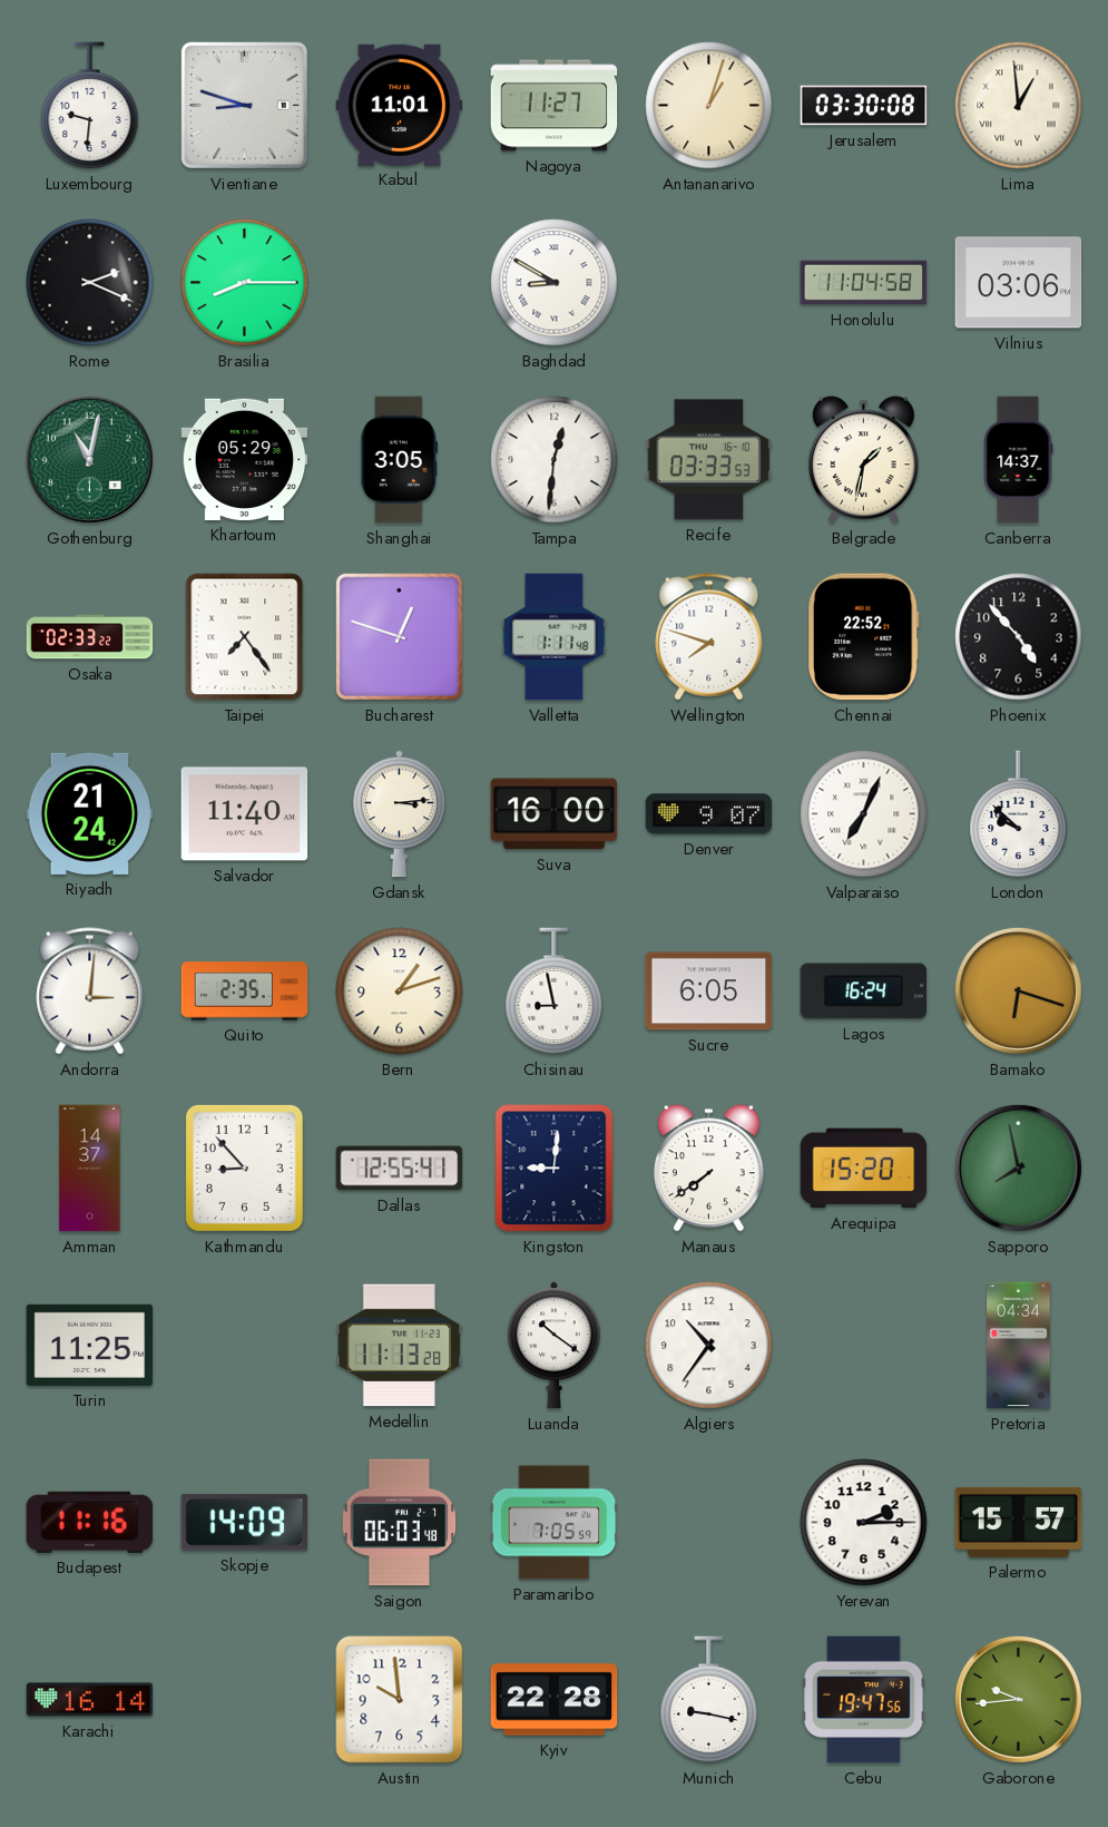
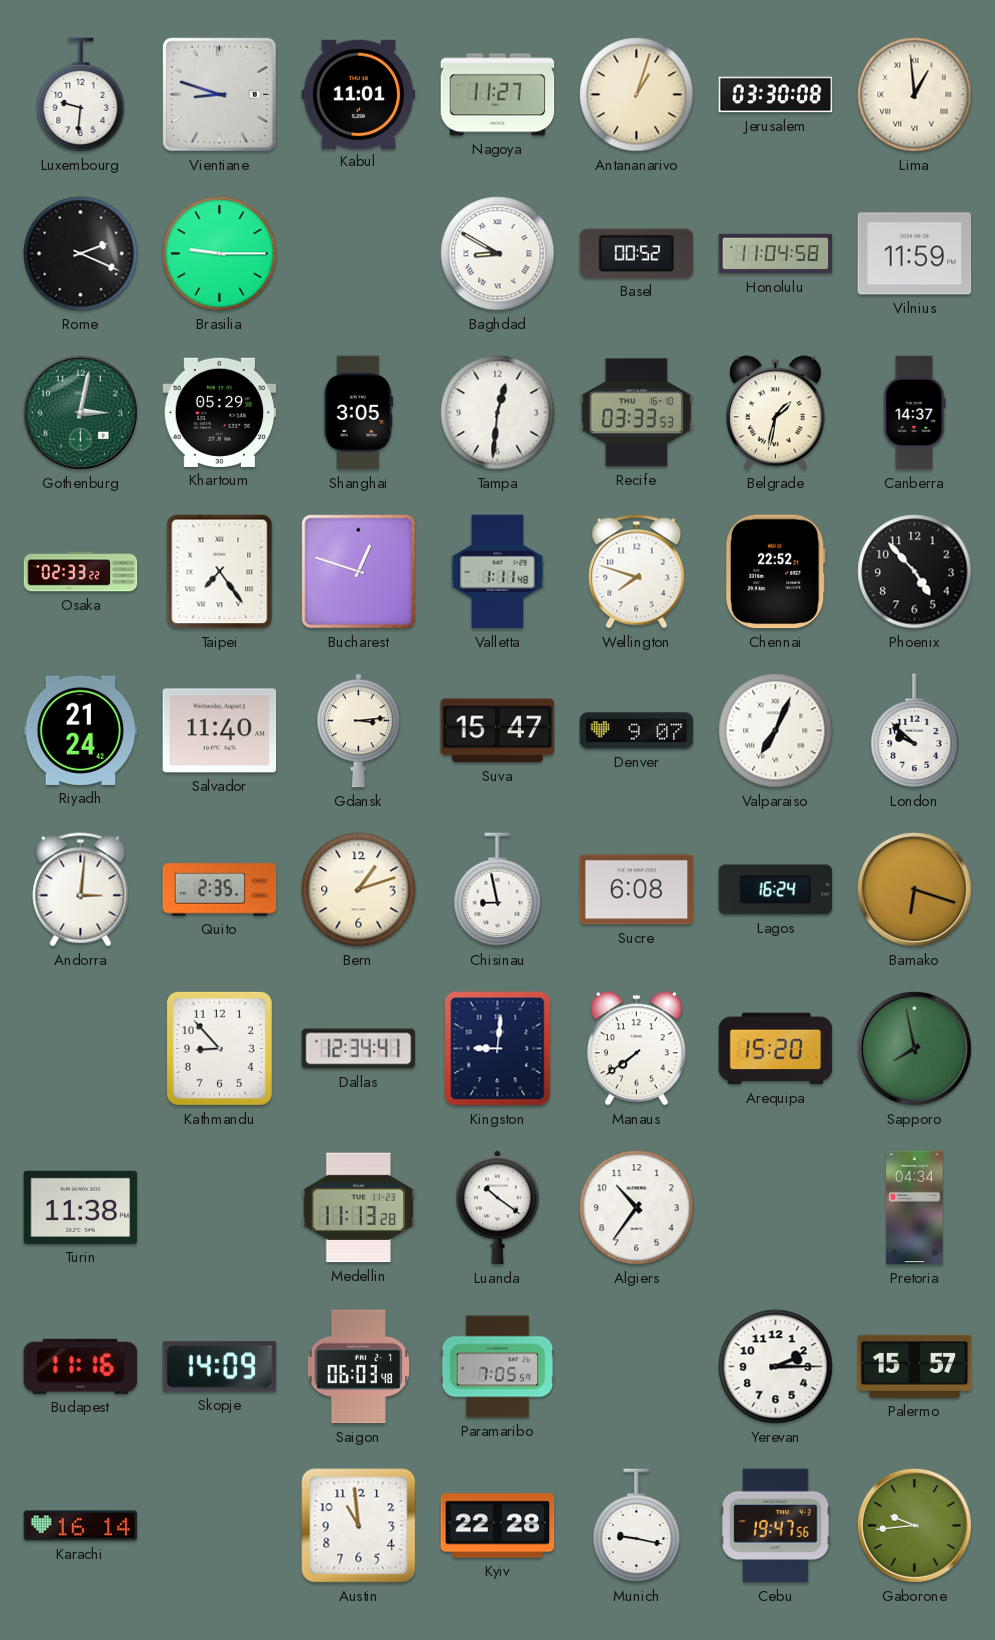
Brasilia: 8:15 -> 9:15
Basel: none -> 00:52
Vilnius: 03:06 -> 11:59
Gothenburg: 11:02 -> 3:02
Suva: 16:00 -> 15:47
Sucre: 6:05 -> 6:08
Amman: 14:37 -> none
Dallas: 12:55 -> 12:34
Turin: 11:25 -> 11:38
Austin: 9:59 -> 10:59
